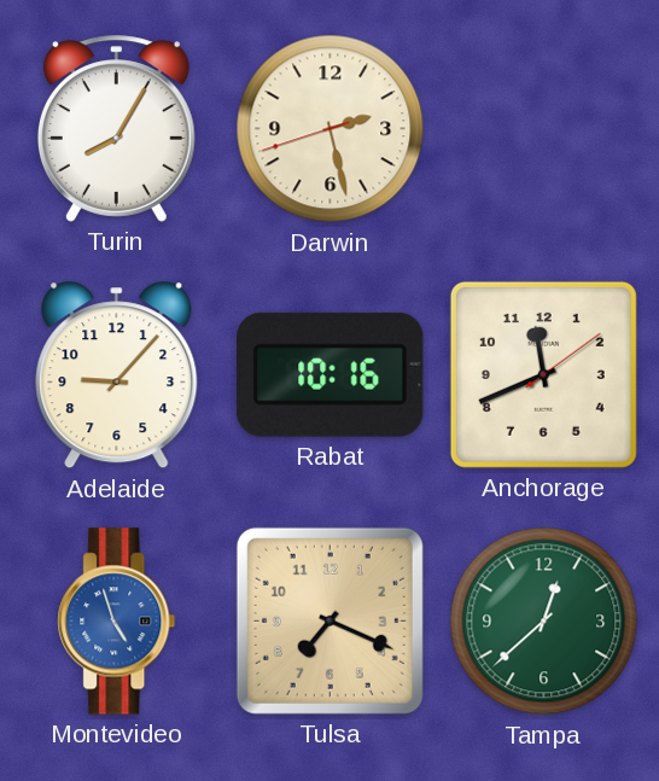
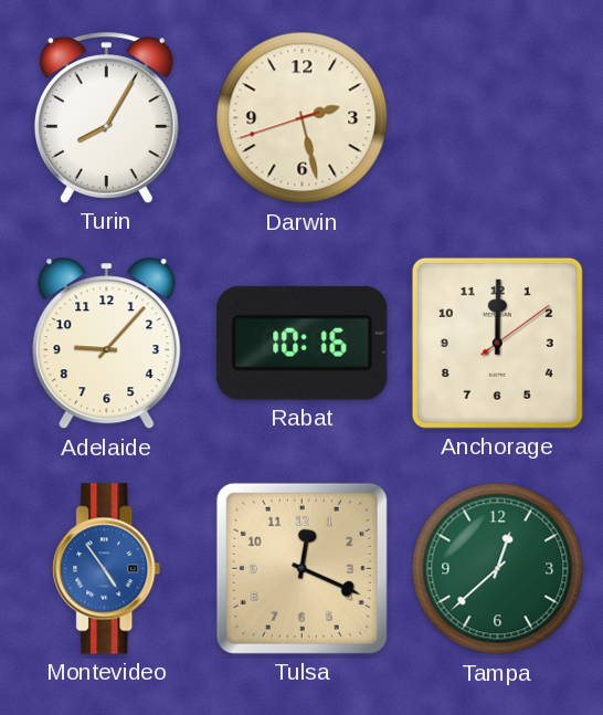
Anchorage: 11:41 -> 12:00
Montevideo: 4:57 -> 4:54
Tulsa: 7:19 -> 12:19
